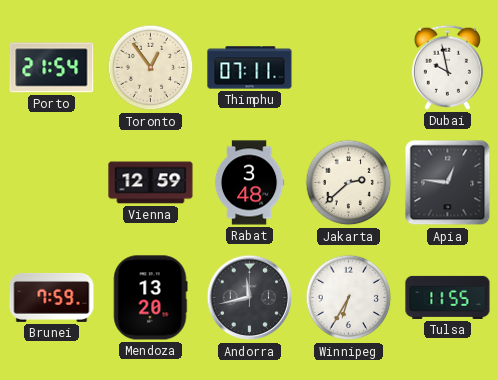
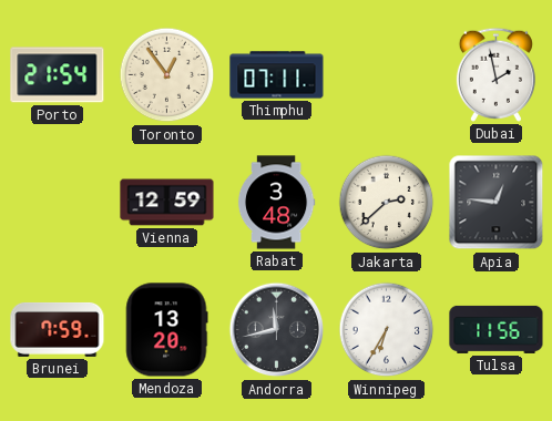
Dubai: 9:58 -> 1:58
Tulsa: 11:55 -> 11:56
